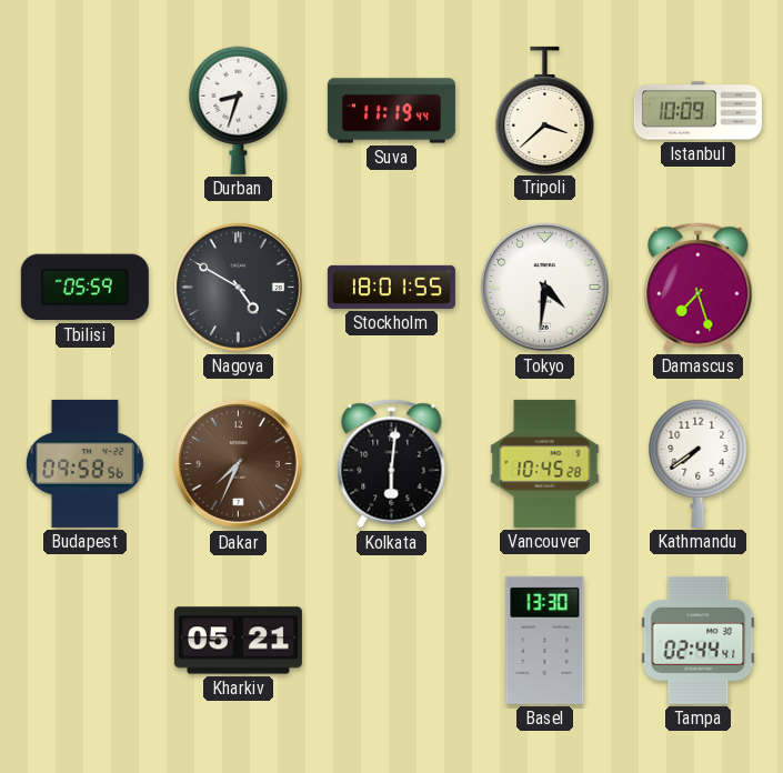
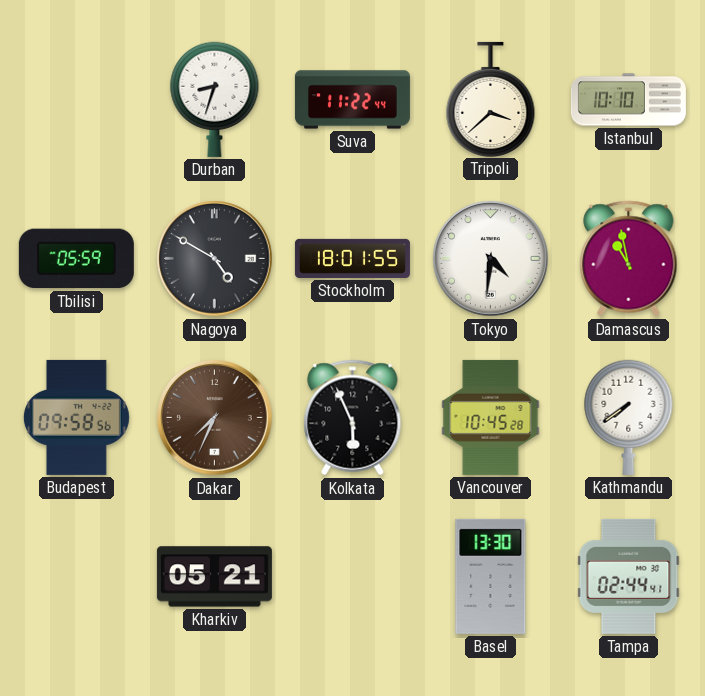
Suva: 11:19 -> 11:22
Istanbul: 10:09 -> 10:10
Damascus: 7:27 -> 10:58
Kolkata: 6:01 -> 5:56
